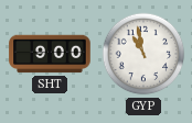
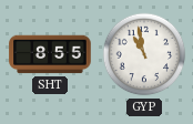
SHT: 9:00 -> 8:55
